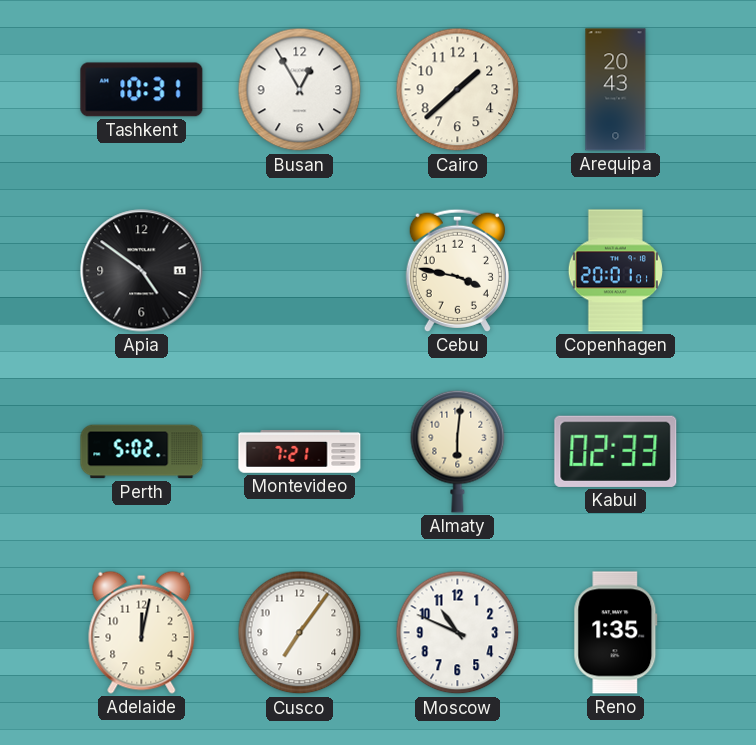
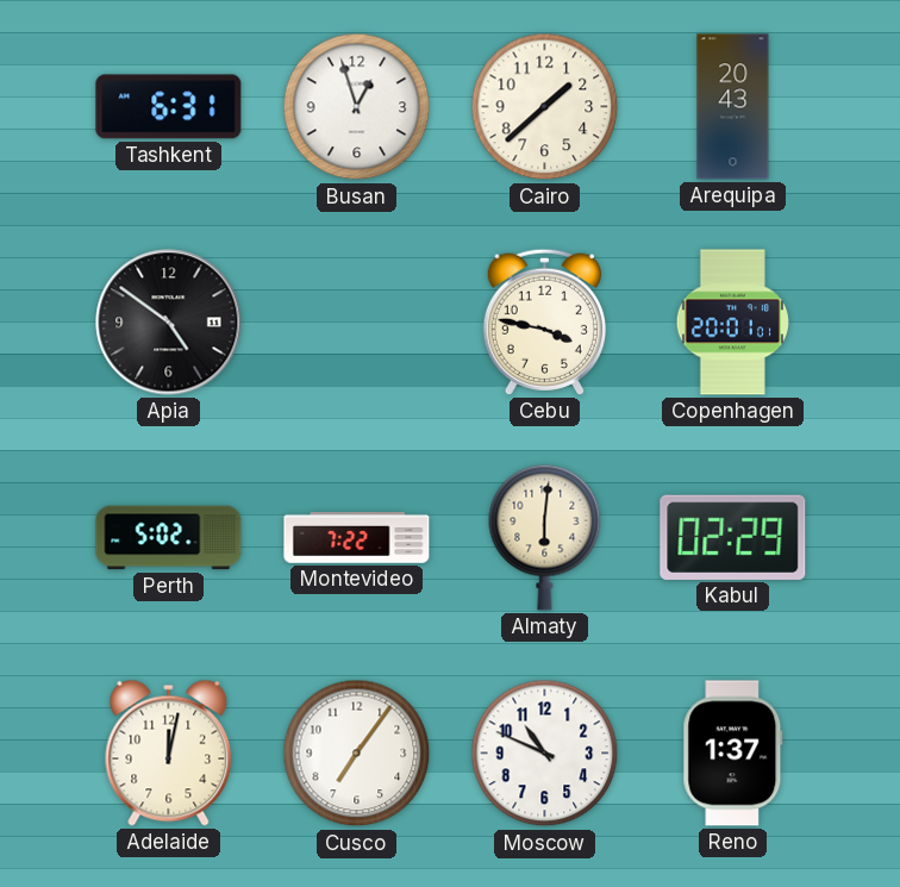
Tashkent: 10:31 -> 6:31
Busan: 12:55 -> 12:57
Montevideo: 7:21 -> 7:22
Kabul: 02:33 -> 02:29
Reno: 1:35 -> 1:37
